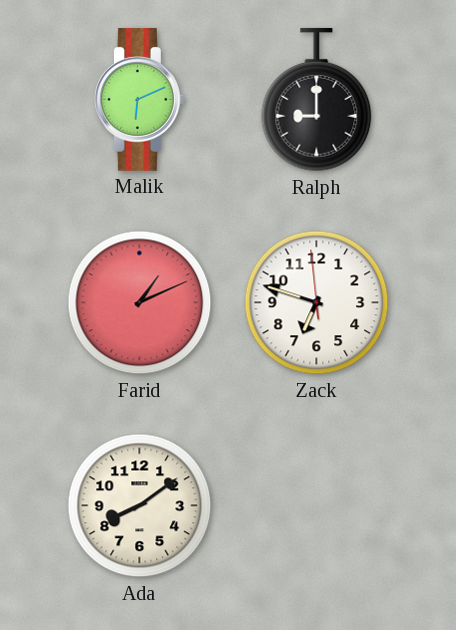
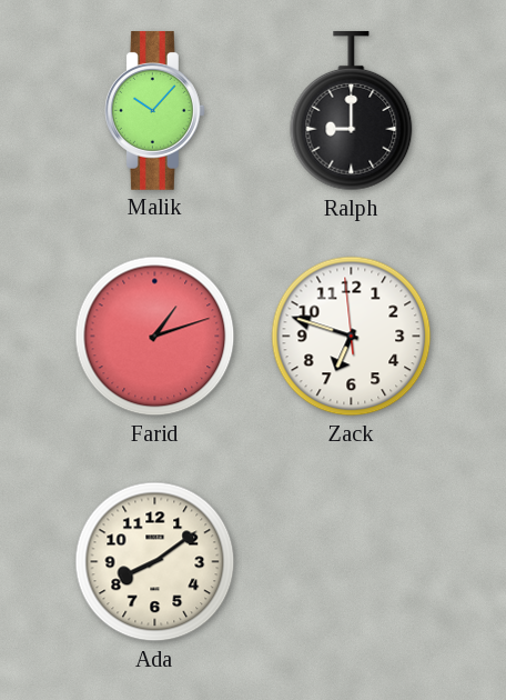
Malik: 6:11 -> 10:07
Farid: 1:11 -> 1:12
